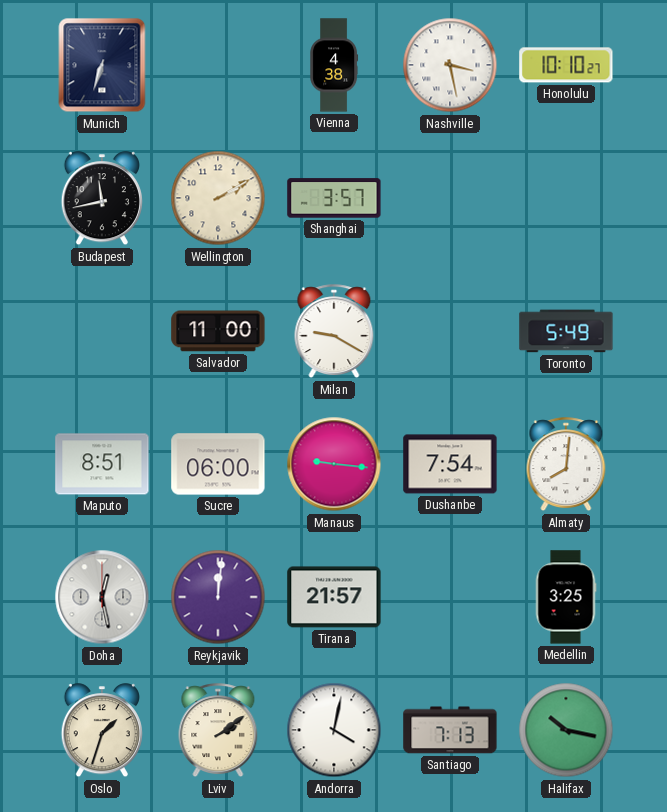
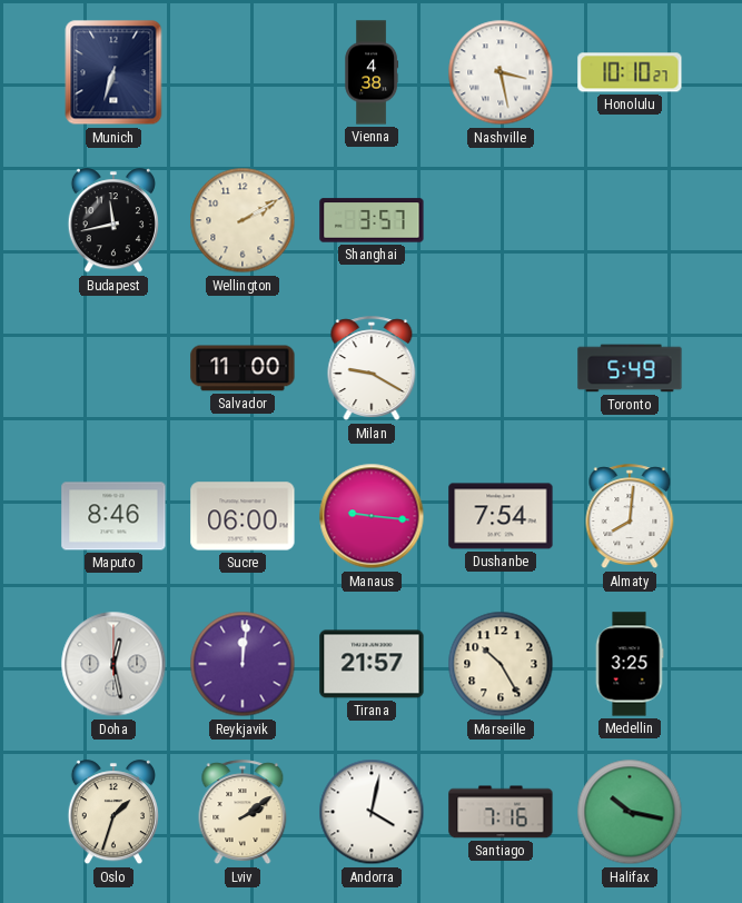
Maputo: 8:51 -> 8:46
Marseille: none -> 10:25
Santiago: 7:13 -> 7:16
